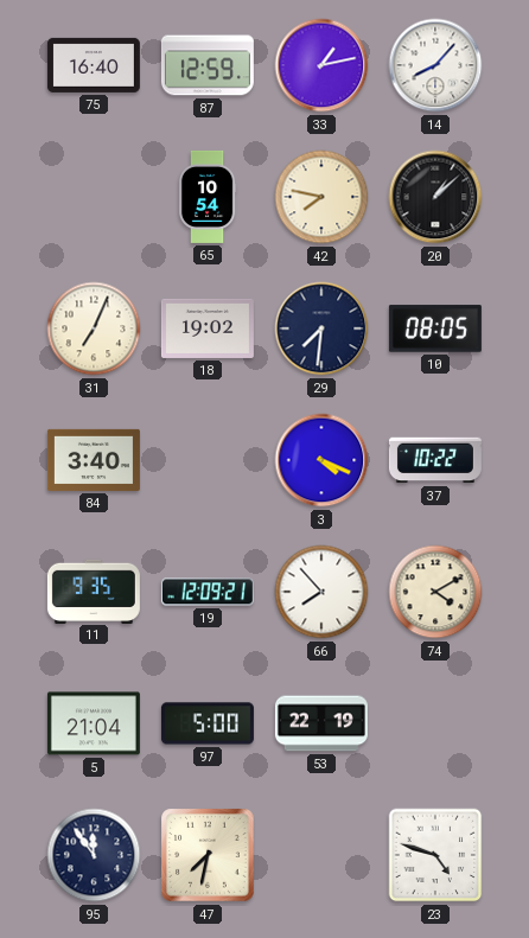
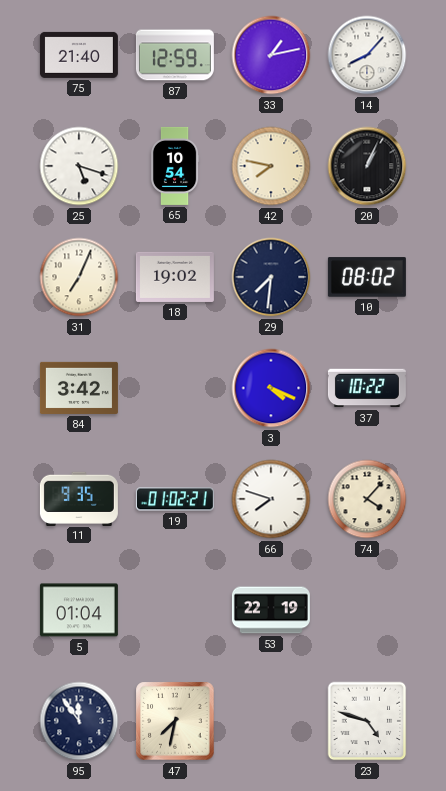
75: 16:40 -> 21:40
25: none -> 5:18
20: 1:08 -> 1:04
10: 08:05 -> 08:02
84: 3:40 -> 3:42
19: 12:09 -> 01:02
66: 7:53 -> 7:48
74: 4:10 -> 4:07
5: 21:04 -> 01:04
97: 5:00 -> none
